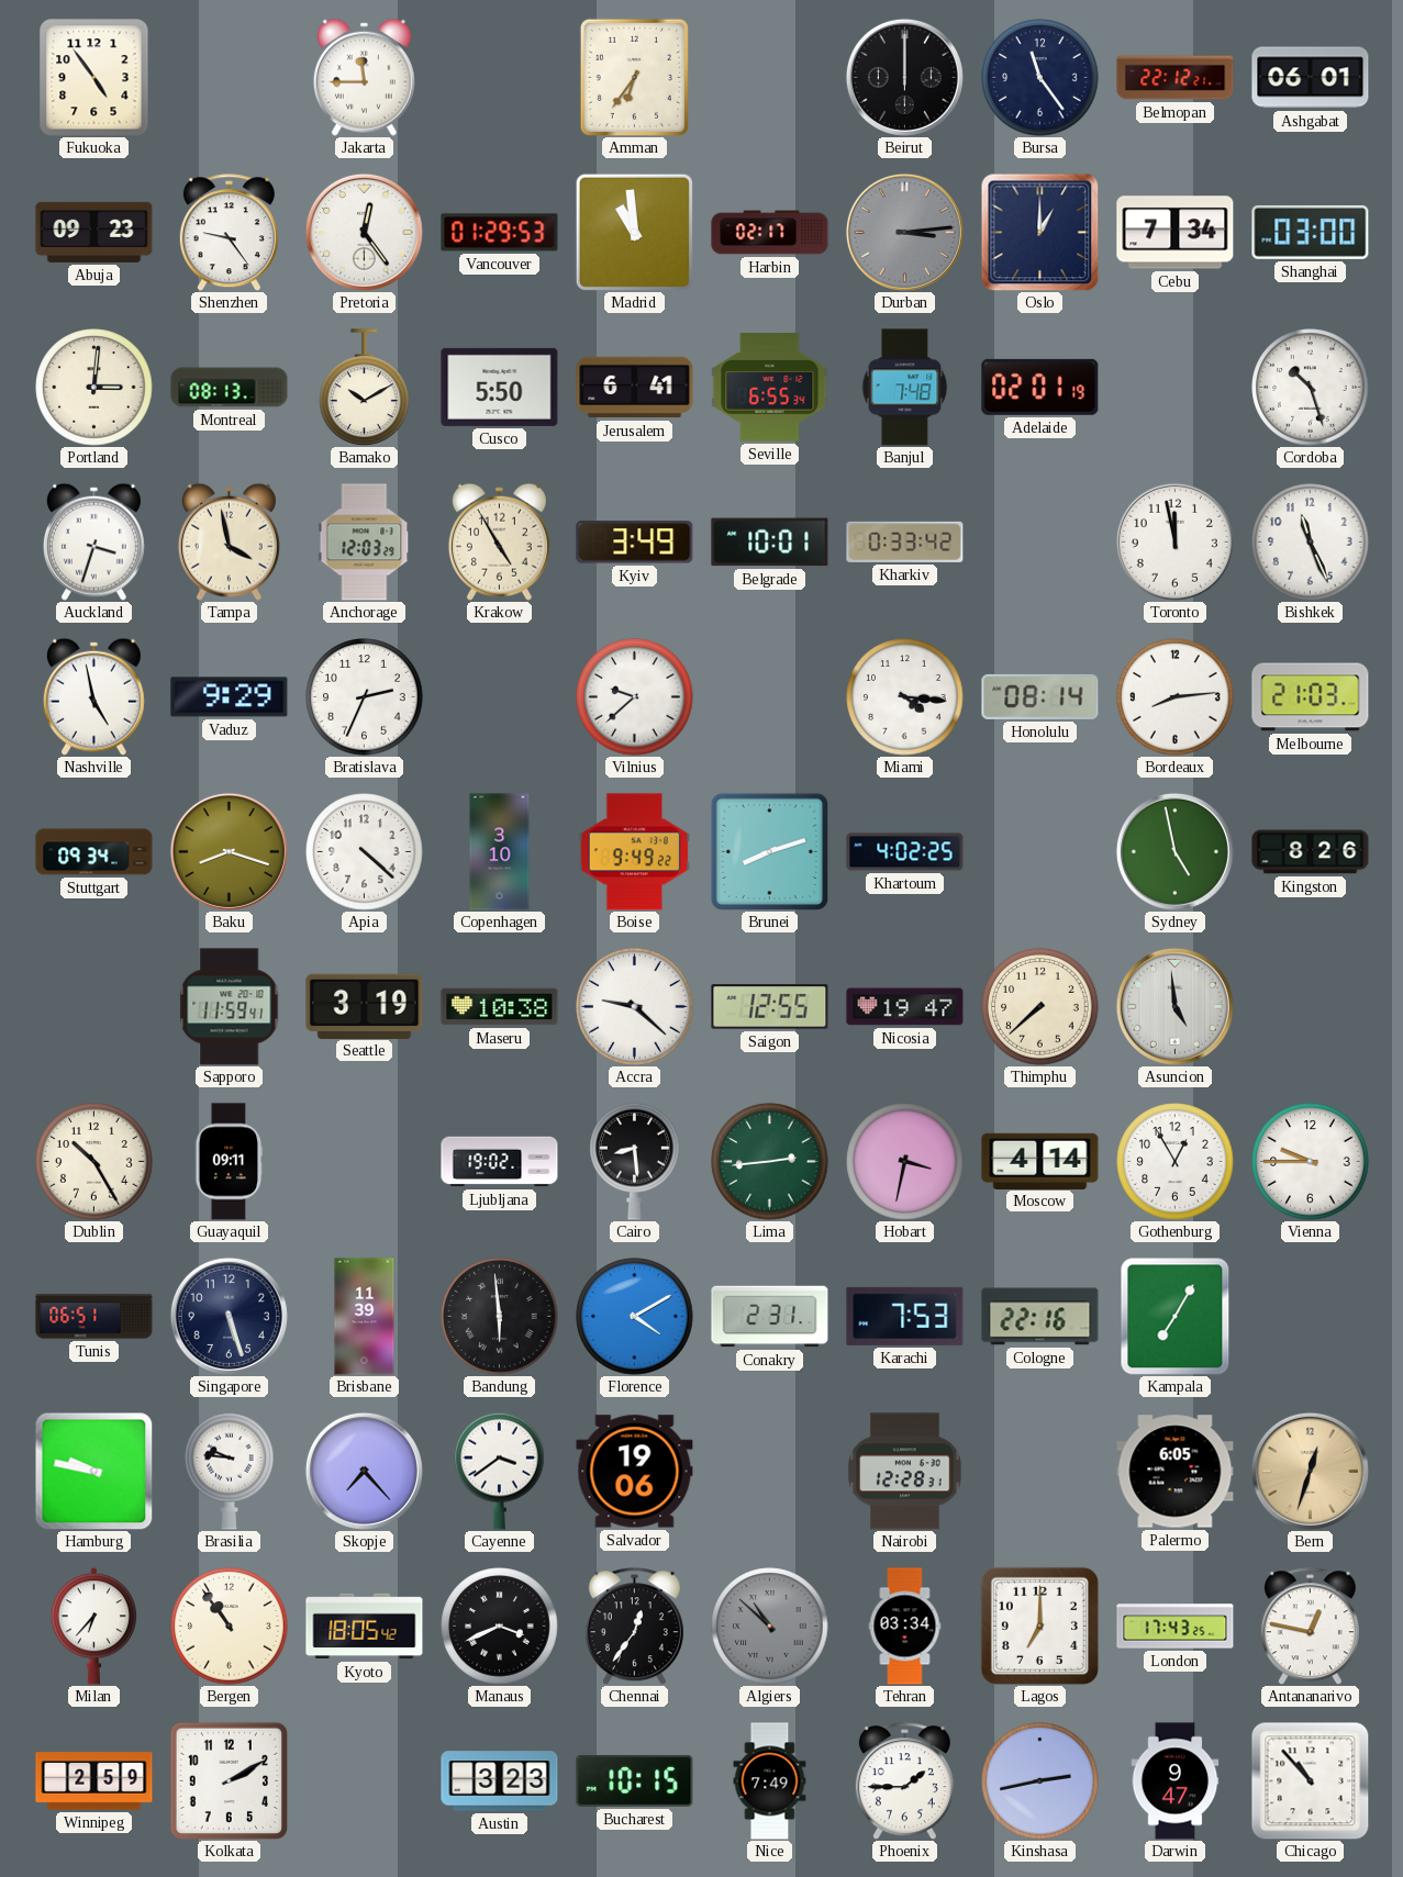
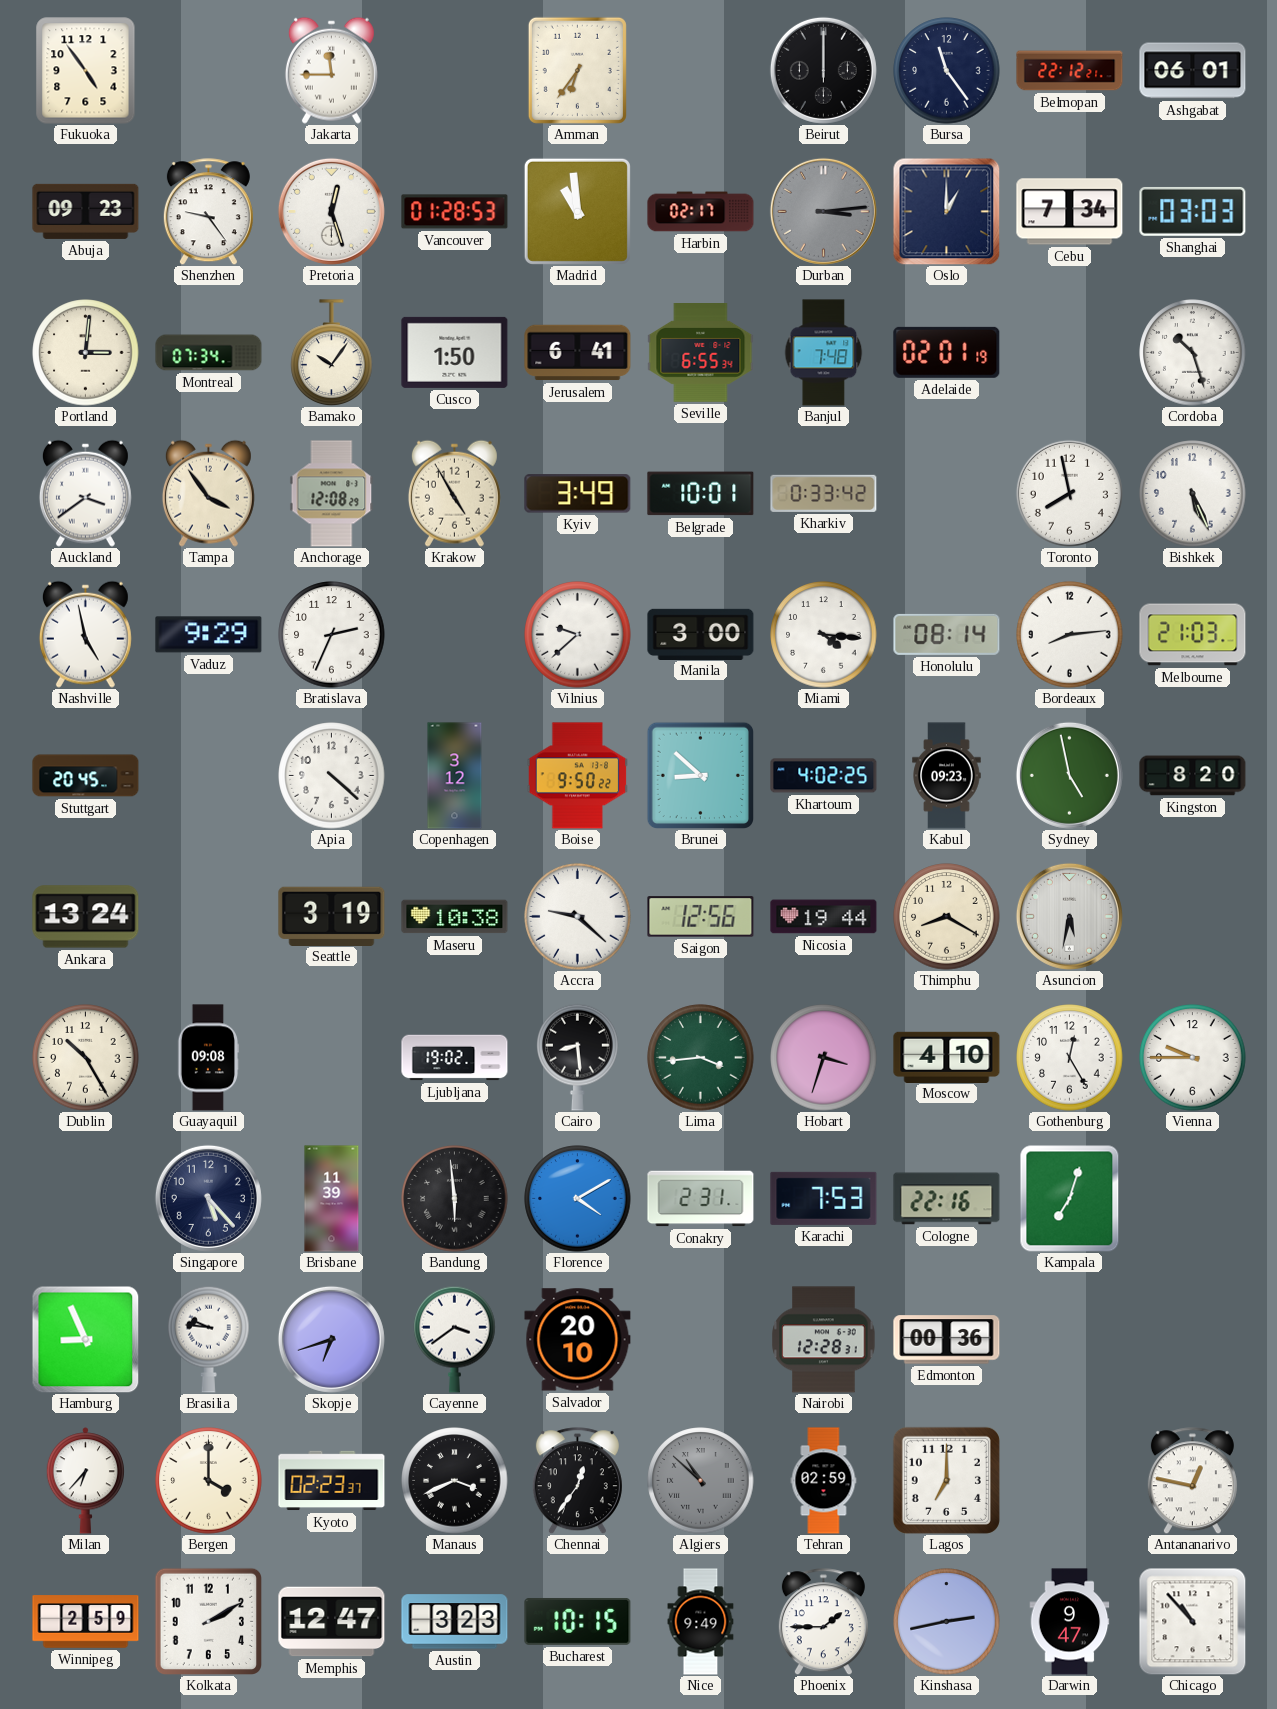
Pretoria: 12:24 -> 12:27
Vancouver: 01:29 -> 01:28
Shanghai: 03:00 -> 03:03
Montreal: 08:13 -> 07:34
Bamako: 10:10 -> 10:06
Cusco: 5:50 -> 1:50
Auckland: 3:33 -> 3:39
Tampa: 3:58 -> 3:54
Anchorage: 12:03 -> 12:08
Toronto: 11:58 -> 7:58
Bishkek: 11:26 -> 5:26
Manila: none -> 3:00
Stuttgart: 09:34 -> 20:45
Baku: 8:18 -> none
Copenhagen: 3:10 -> 3:12
Boise: 9:49 -> 9:50
Brunei: 8:12 -> 8:52
Kabul: none -> 09:23
Kingston: 8:26 -> 8:20
Ankara: none -> 13:24
Sapporo: 11:59 -> none
Saigon: 12:55 -> 12:56
Nicosia: 19:47 -> 19:44
Thimphu: 7:38 -> 8:20
Asuncion: 4:59 -> 5:32
Guayaquil: 09:11 -> 09:08
Lima: 2:44 -> 3:44
Hobart: 3:32 -> 3:33
Moscow: 4:14 -> 4:10
Gothenburg: 12:55 -> 12:25
Tunis: 06:51 -> none
Singapore: 5:27 -> 5:23
Kampala: 7:05 -> 7:03
Hamburg: 9:47 -> 8:56
Skopje: 7:23 -> 6:42
Salvador: 19:06 -> 20:10
Edmonton: none -> 00:36
Palermo: 6:05 -> none
Bern: 12:33 -> none
Bergen: 10:54 -> 4:00
Kyoto: 18:05 -> 02:23
Tehran: 03:34 -> 02:59
London: 17:43 -> none
Memphis: none -> 12:47
Nice: 7:49 -> 9:49
